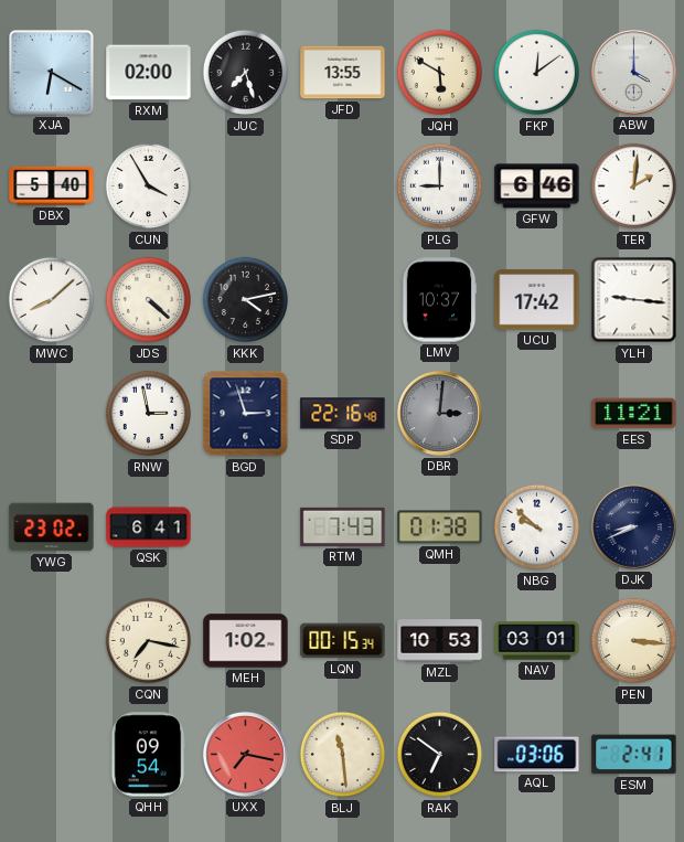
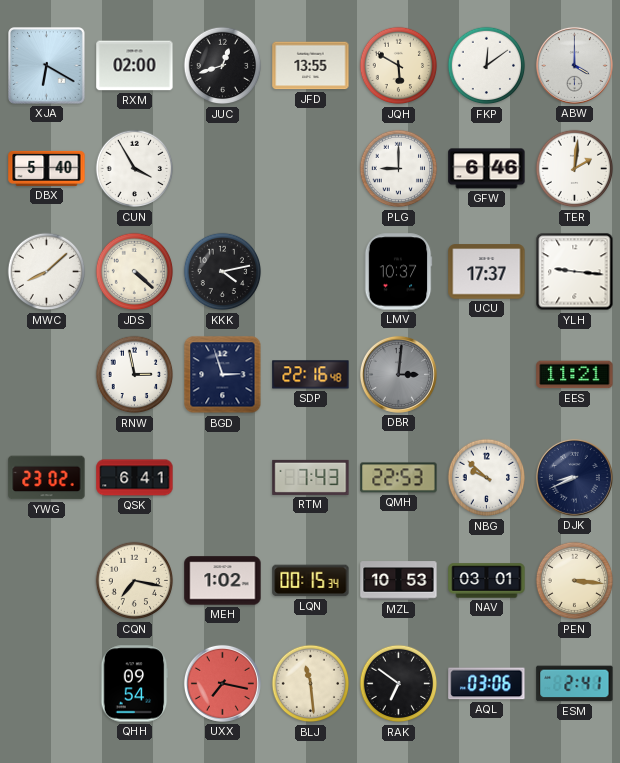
JUC: 7:27 -> 12:42
UCU: 17:42 -> 17:37
QMH: 01:38 -> 22:53
